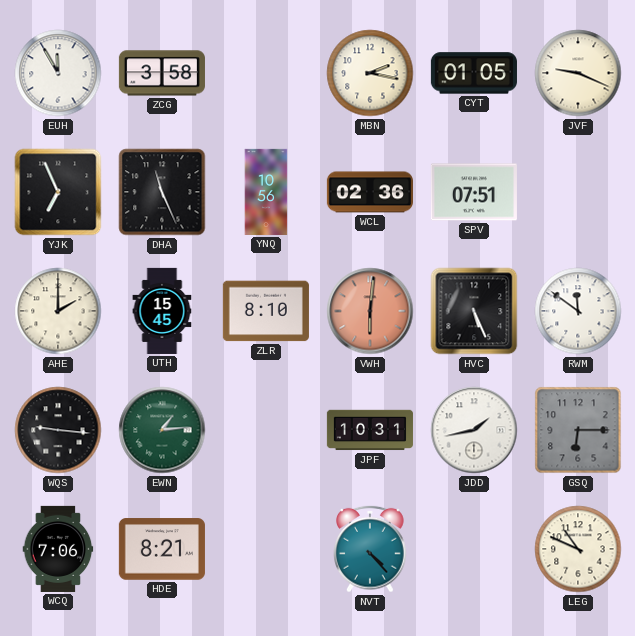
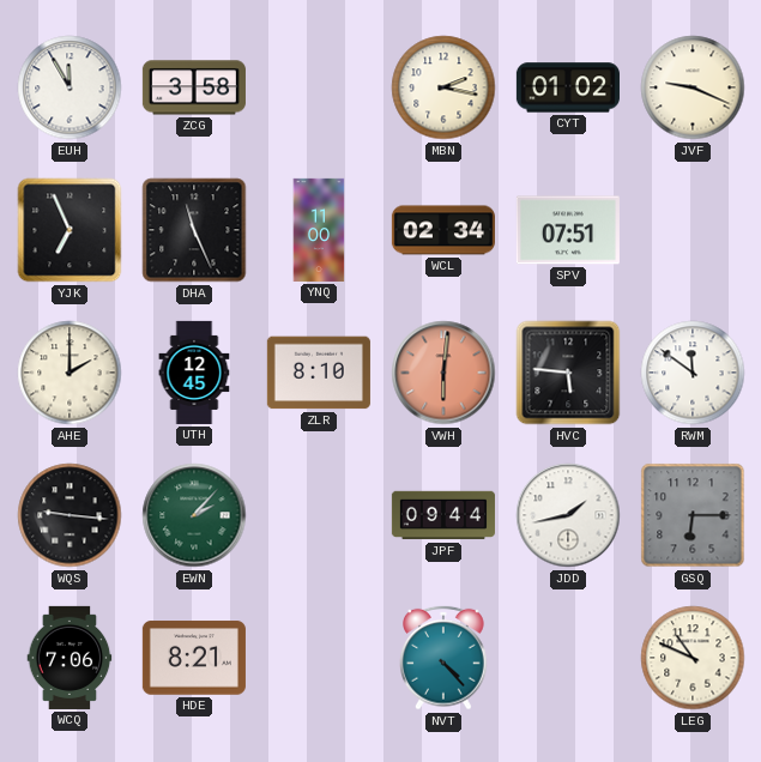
CYT: 01:05 -> 01:02
YNQ: 10:56 -> 11:00
WCL: 02:36 -> 02:34
UTH: 15:45 -> 12:45
HVC: 5:26 -> 5:46
EWN: 1:14 -> 2:07
JPF: 10:31 -> 09:44
